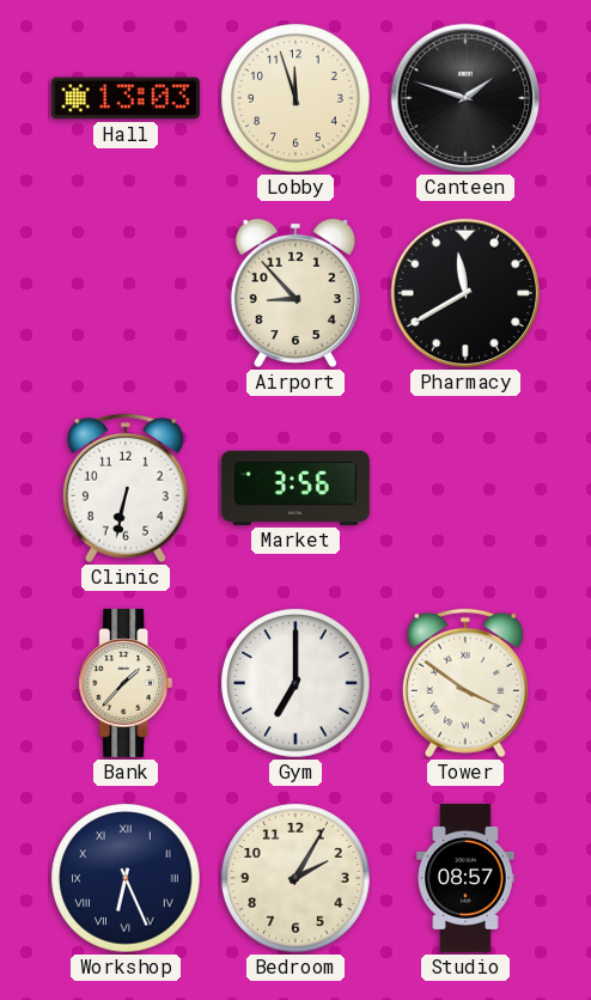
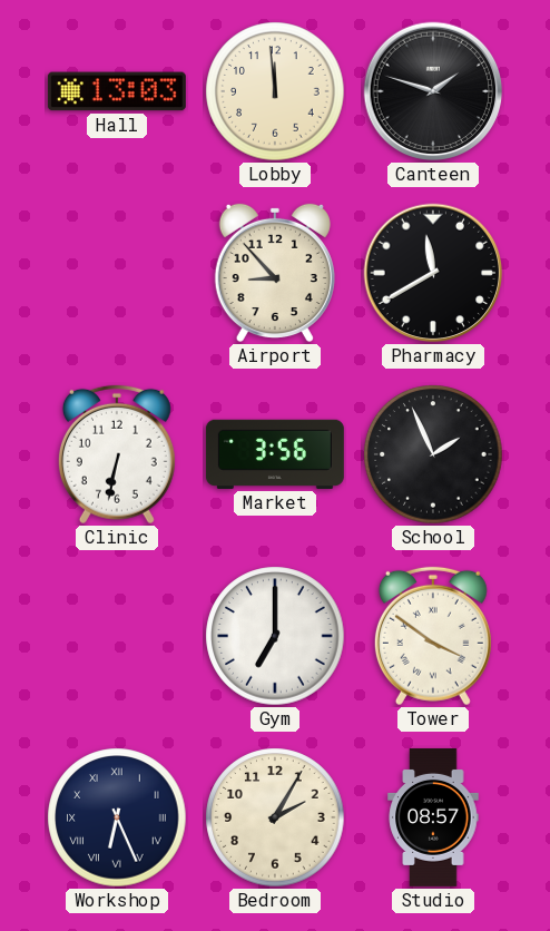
Lobby: 11:57 -> 11:59
School: none -> 1:56
Bank: 1:37 -> none
